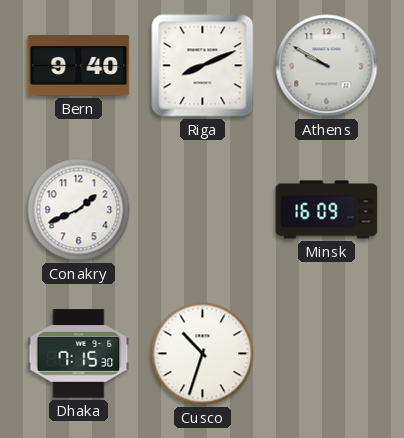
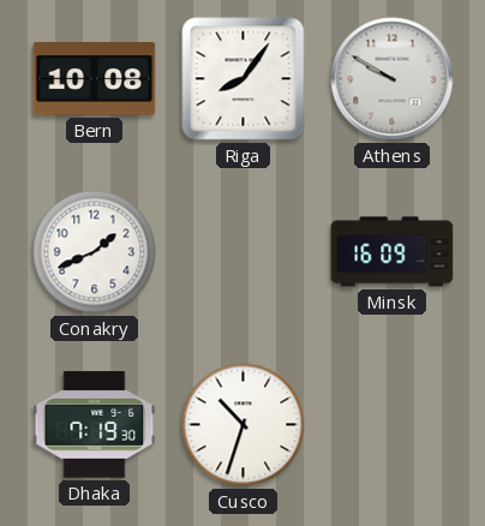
Bern: 9:40 -> 10:08
Riga: 8:11 -> 8:06
Dhaka: 7:15 -> 7:19
